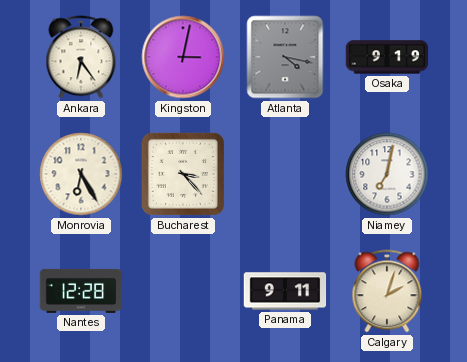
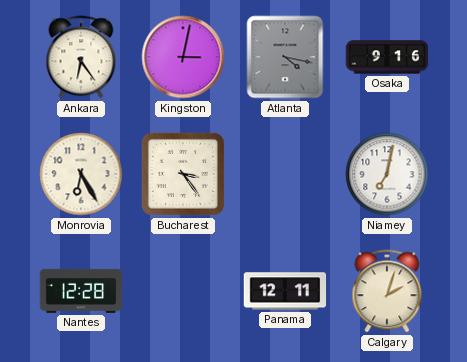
Osaka: 9:19 -> 9:16
Bucharest: 3:23 -> 3:24
Panama: 9:11 -> 12:11
